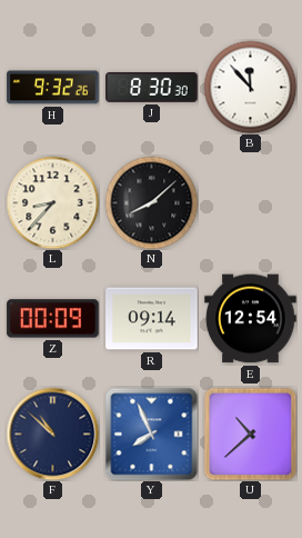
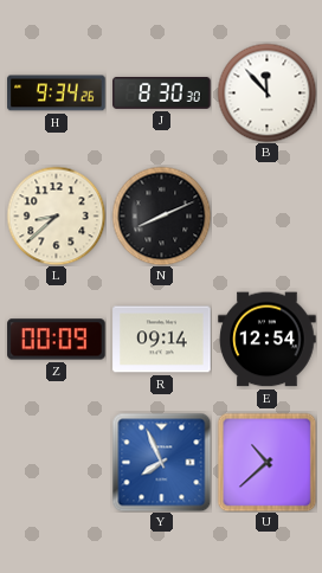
H: 9:32 -> 9:34
L: 8:37 -> 8:38
N: 8:08 -> 8:11
F: 10:52 -> none
